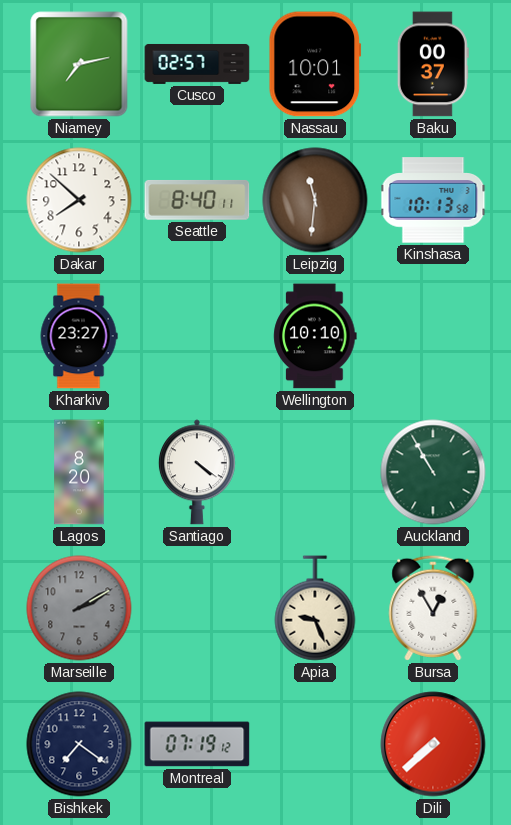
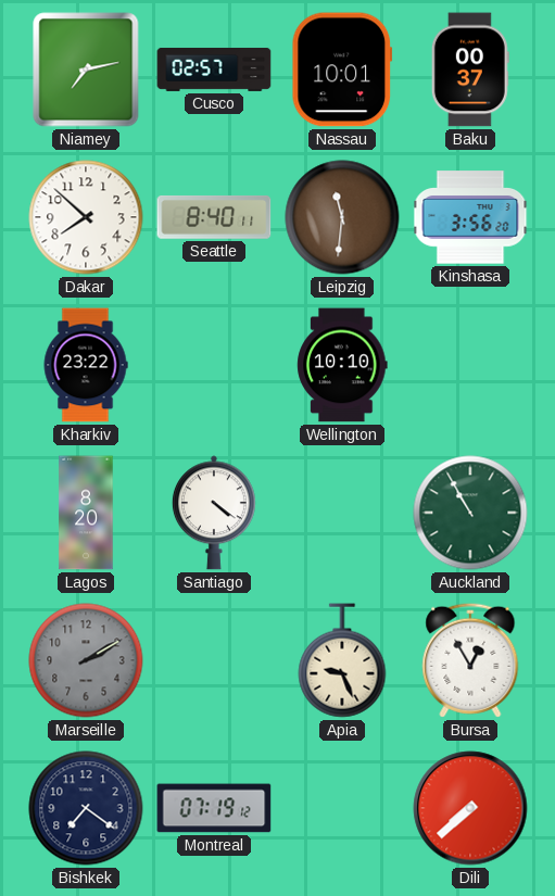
Kinshasa: 10:13 -> 3:56
Kharkiv: 23:27 -> 23:22
